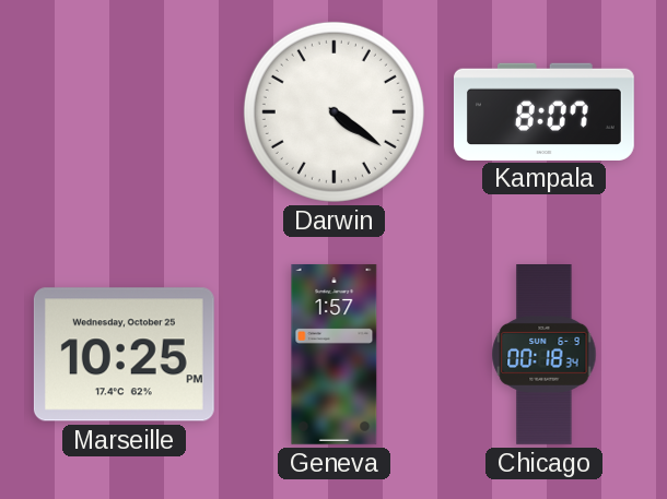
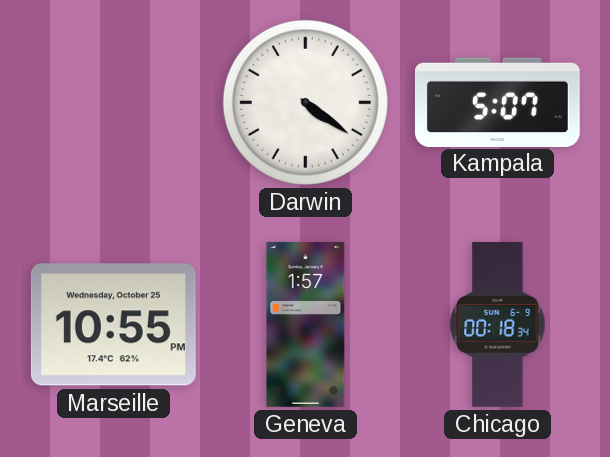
Kampala: 8:07 -> 5:07
Marseille: 10:25 -> 10:55
